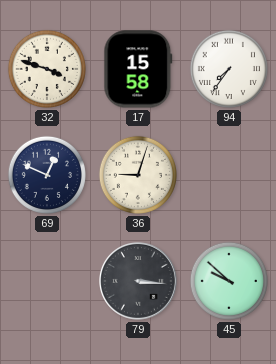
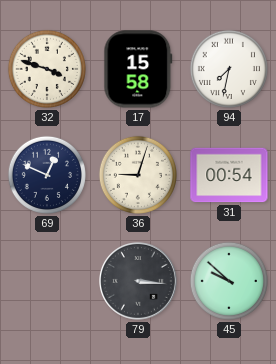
94: 7:36 -> 7:32
31: none -> 00:54
